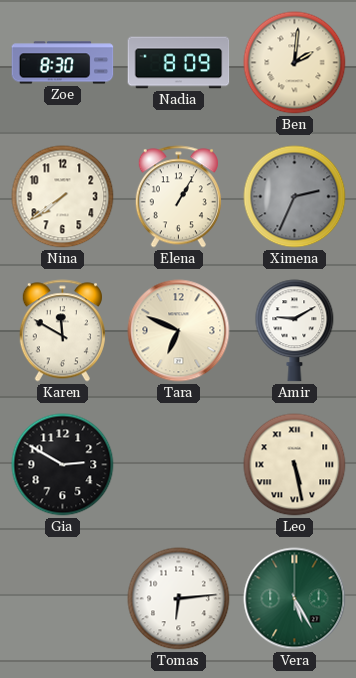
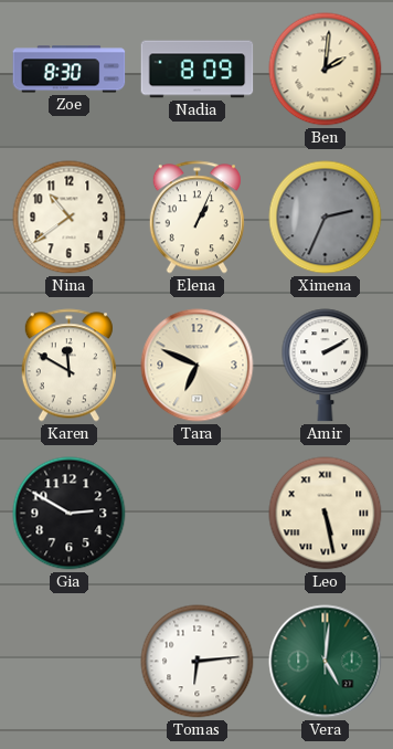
Nina: 7:39 -> 10:39
Elena: 1:05 -> 1:04
Amir: 9:10 -> 2:10
Vera: 5:25 -> 5:01
